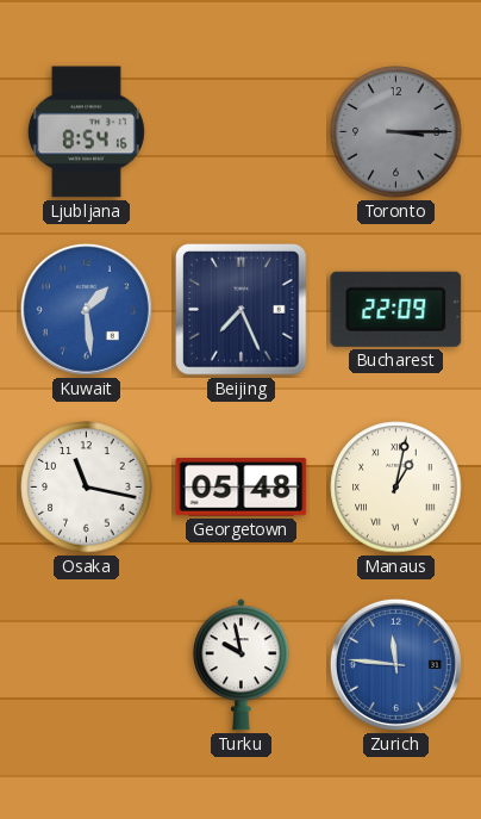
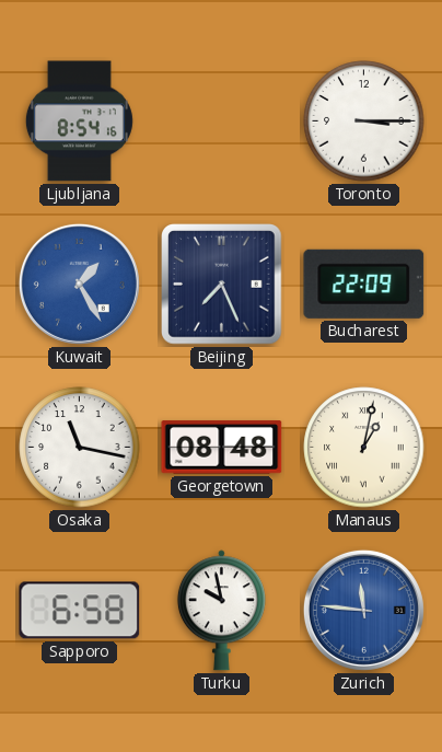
Toronto dial: grey -> white
Kuwait: 1:29 -> 1:25
Georgetown: 05:48 -> 08:48
Sapporo: none -> 6:58
